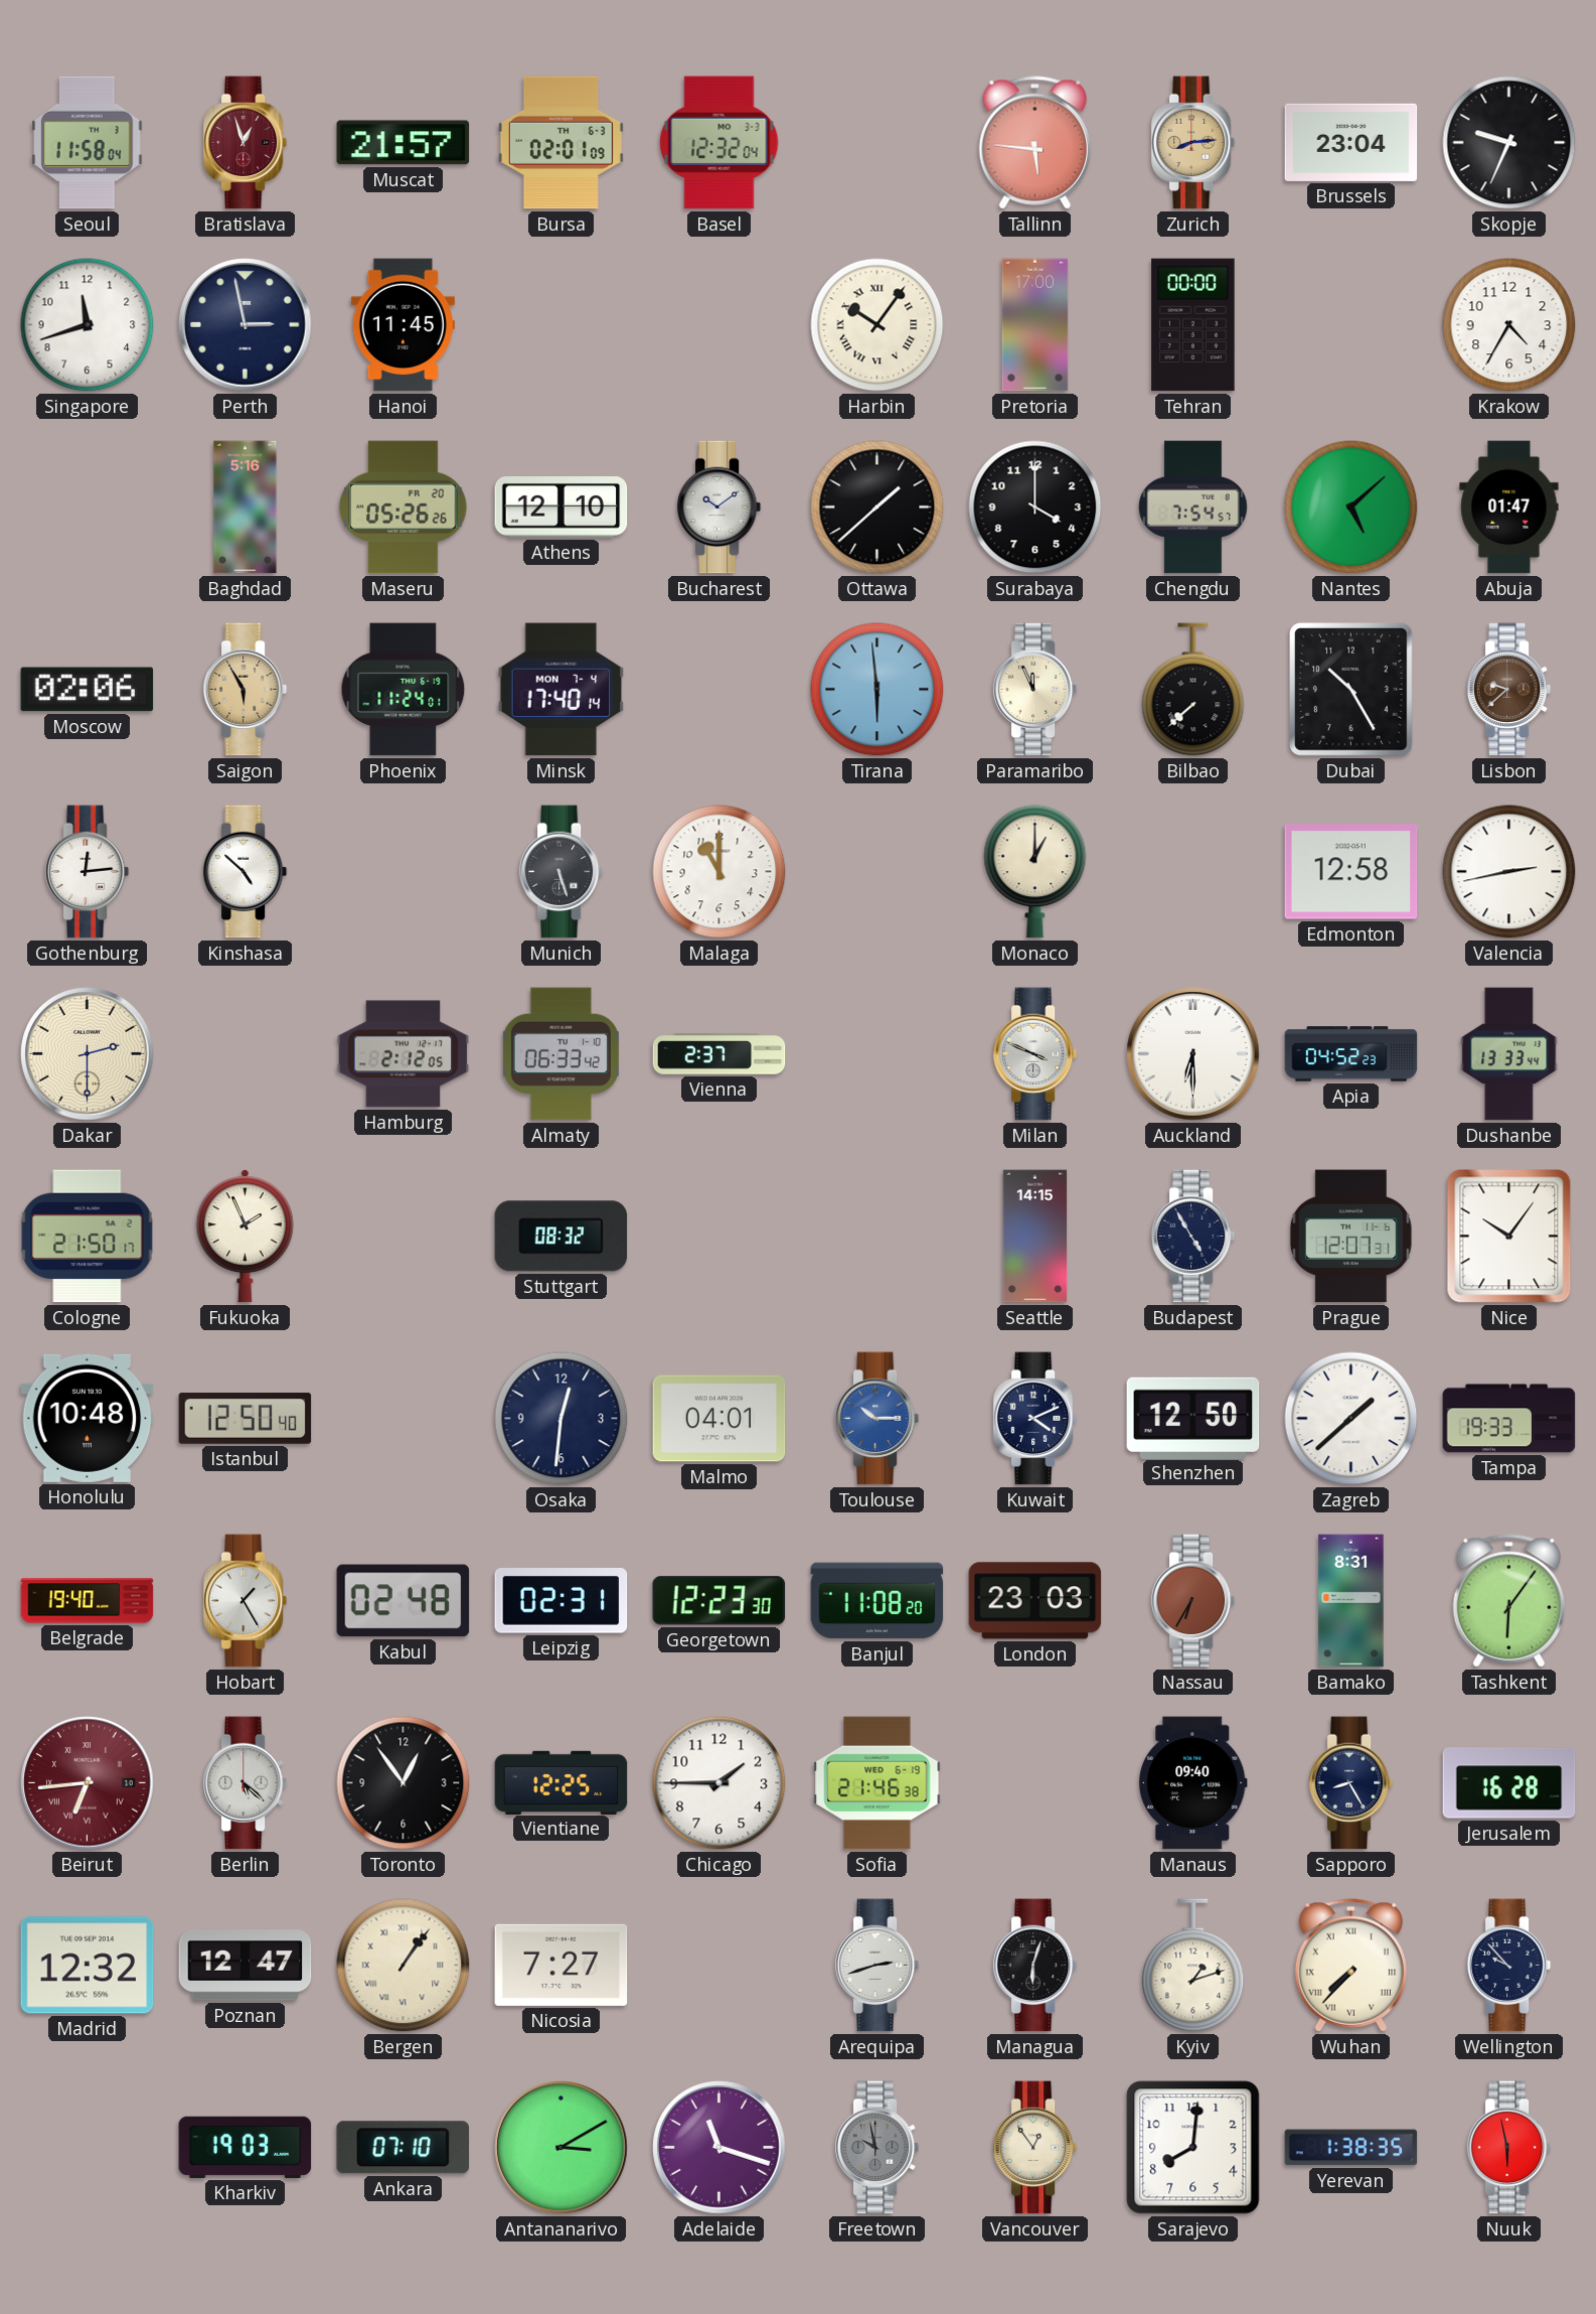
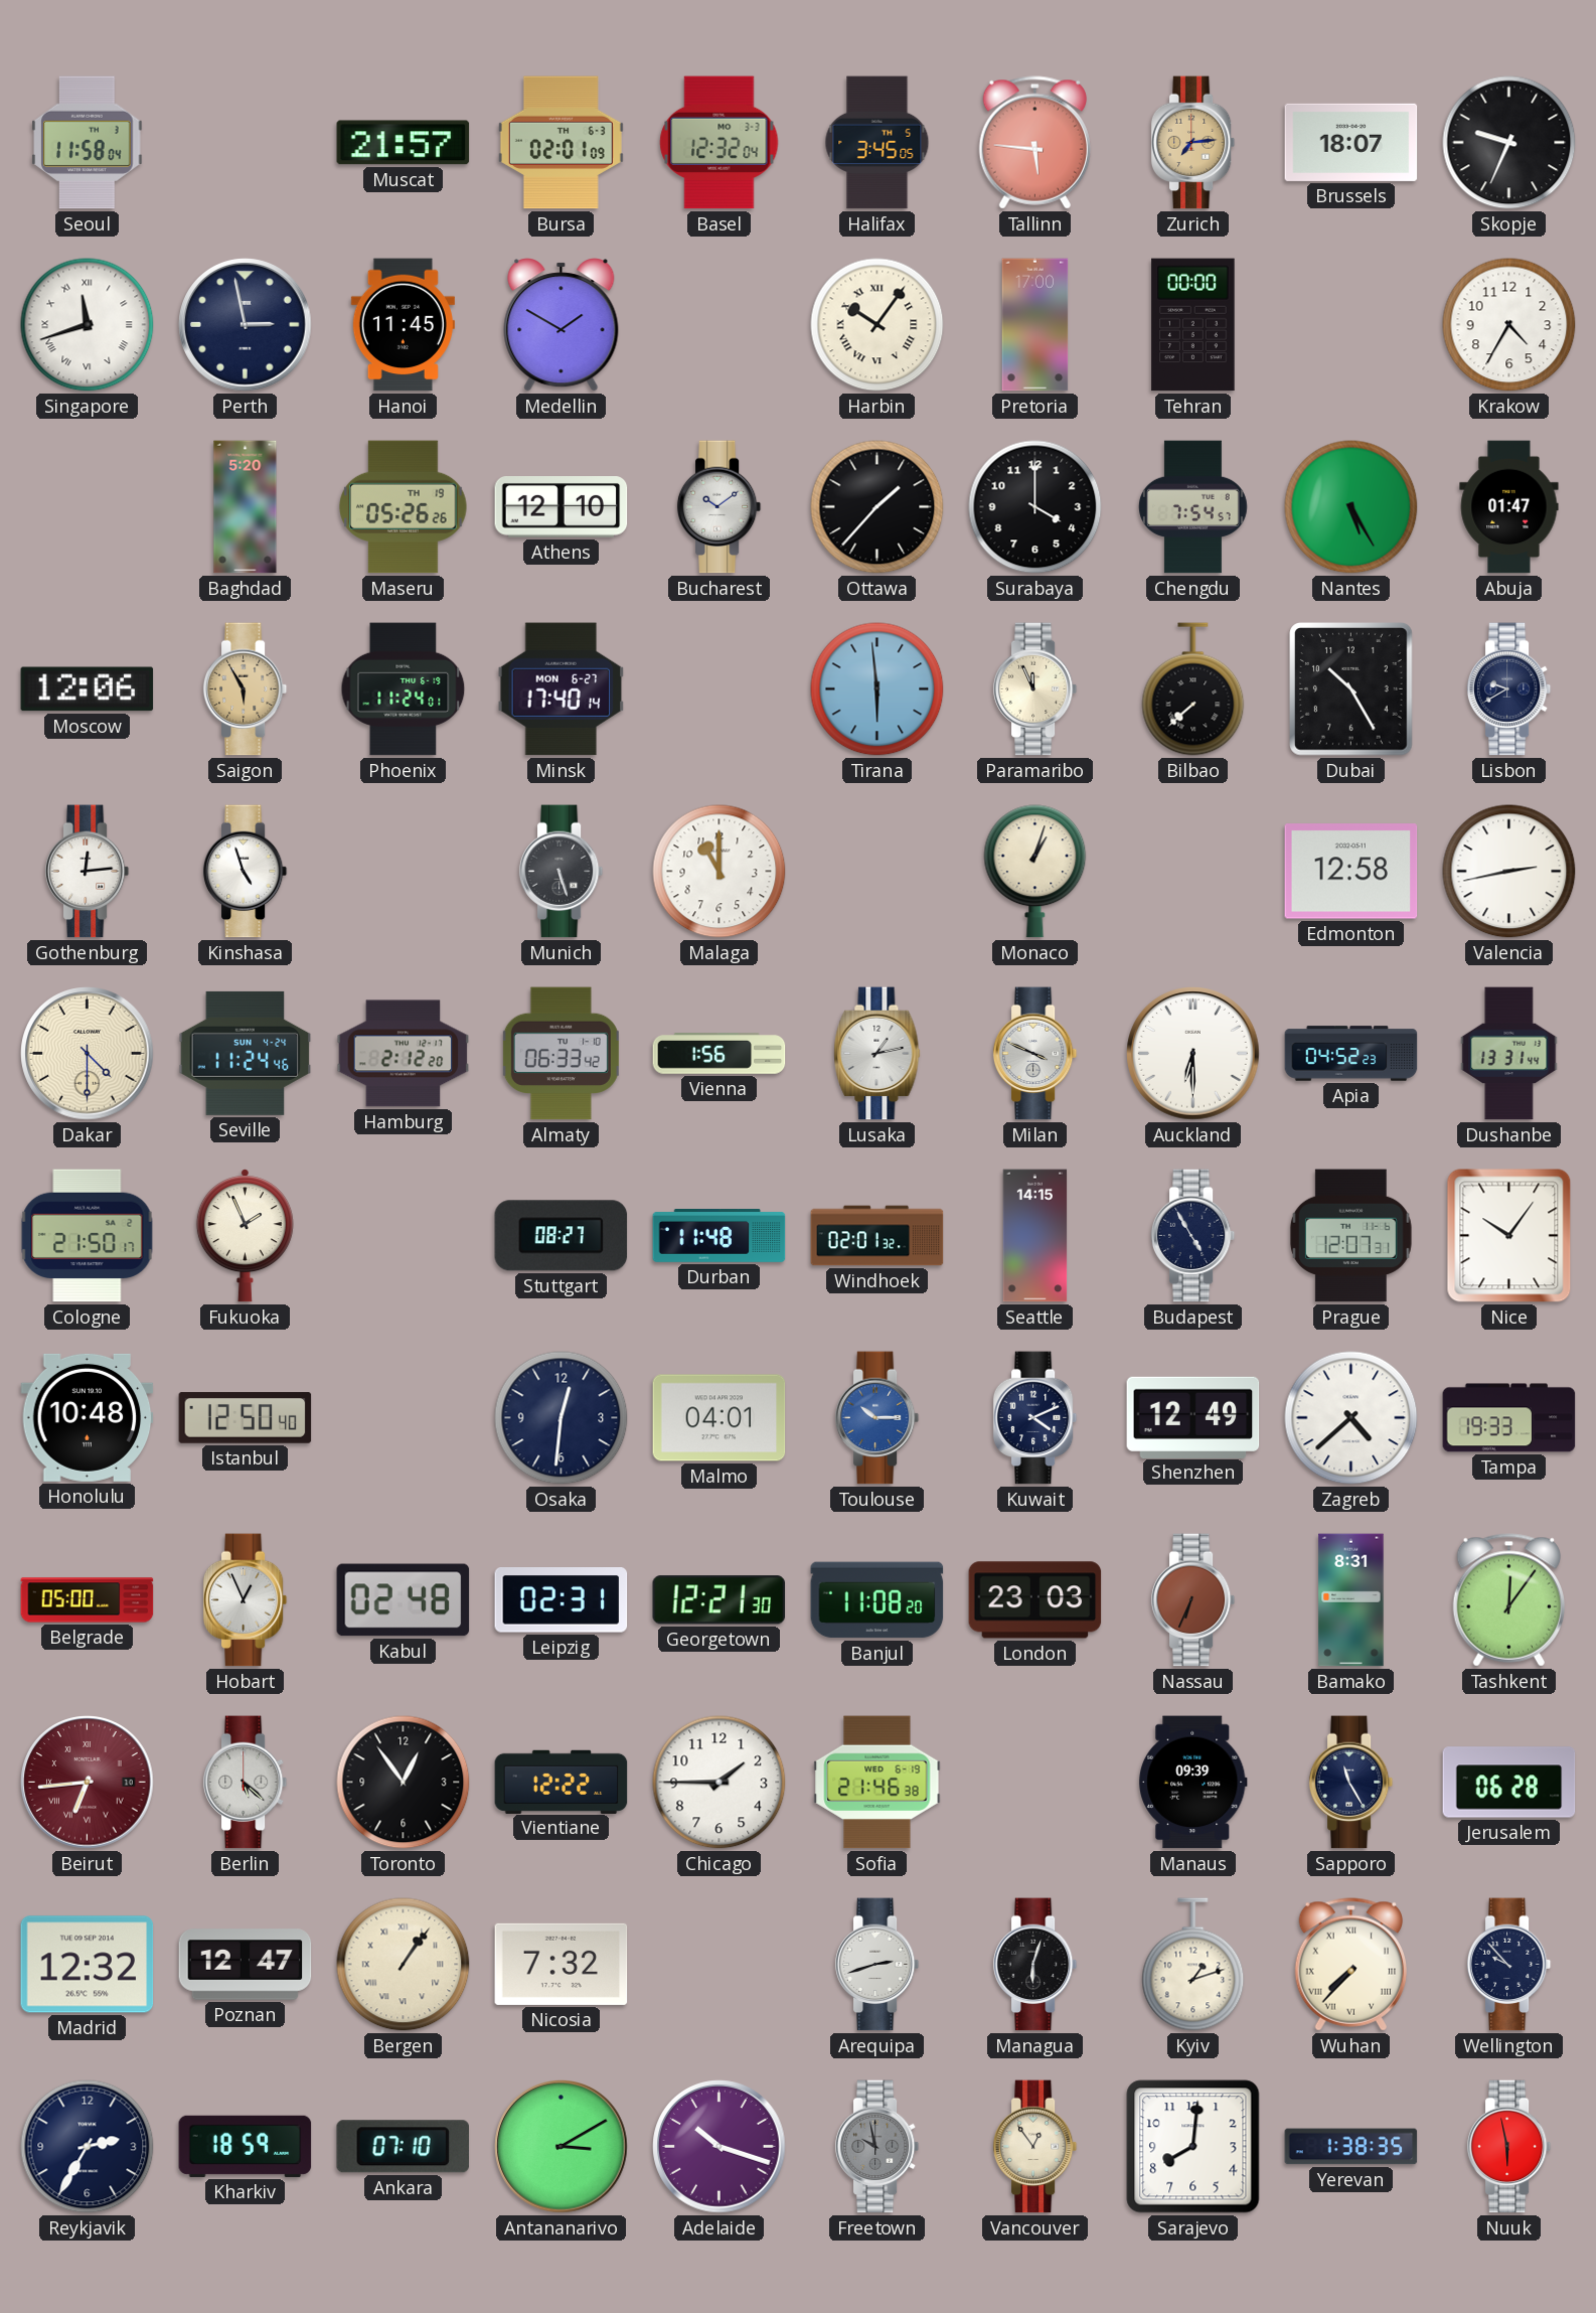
Bratislava: 12:57 -> none
Halifax: none -> 3:45
Zurich: 8:14 -> 7:14
Brussels: 23:04 -> 18:07
Singapore numerals: Arabic -> Roman
Medellin: none -> 1:50
Baghdad: 5:16 -> 5:20
Maseru date: FR 20 -> TH 19
Ottawa: 1:38 -> 1:37
Nantes: 5:08 -> 5:25
Moscow: 02:06 -> 12:06
Minsk date: MON 7-4 -> MON 6-27
Lisbon: 9:38 -> 9:40
Lisbon dial: brown -> navy
Kinshasa: 4:52 -> 4:57
Monaco: 1:00 -> 1:03
Dakar: 2:30 -> 4:30
Seville: none -> 11:24
Hamburg: 2:12:05 -> 2:12:20
Vienna: 2:37 -> 1:56
Lusaka: none -> 1:13
Dushanbe: 13:33 -> 13:31
Stuttgart: 08:32 -> 08:27
Durban: none -> 11:48
Windhoek: none -> 02:01
Shenzhen: 12:50 -> 12:49
Zagreb: 1:38 -> 4:38
Belgrade: 19:40 -> 05:00
Hobart: 1:25 -> 12:56
Georgetown: 12:23 -> 12:21
Nassau: 6:35 -> 6:34
Tashkent: 6:06 -> 12:06
Vientiane: 12:25 -> 12:22
Manaus: 09:40 -> 09:39
Sapporo: 8:25 -> 11:25
Jerusalem: 16:28 -> 06:28
Nicosia: 7:27 -> 7:32
Reykjavik: none -> 2:35
Kharkiv: 19:03 -> 18:59
Adelaide: 11:18 -> 10:18
